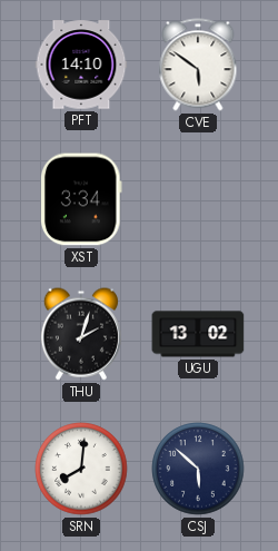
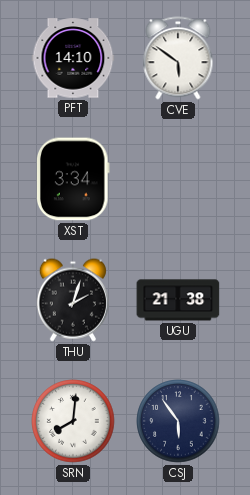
UGU: 13:02 -> 21:38
CSJ: 5:52 -> 5:54
